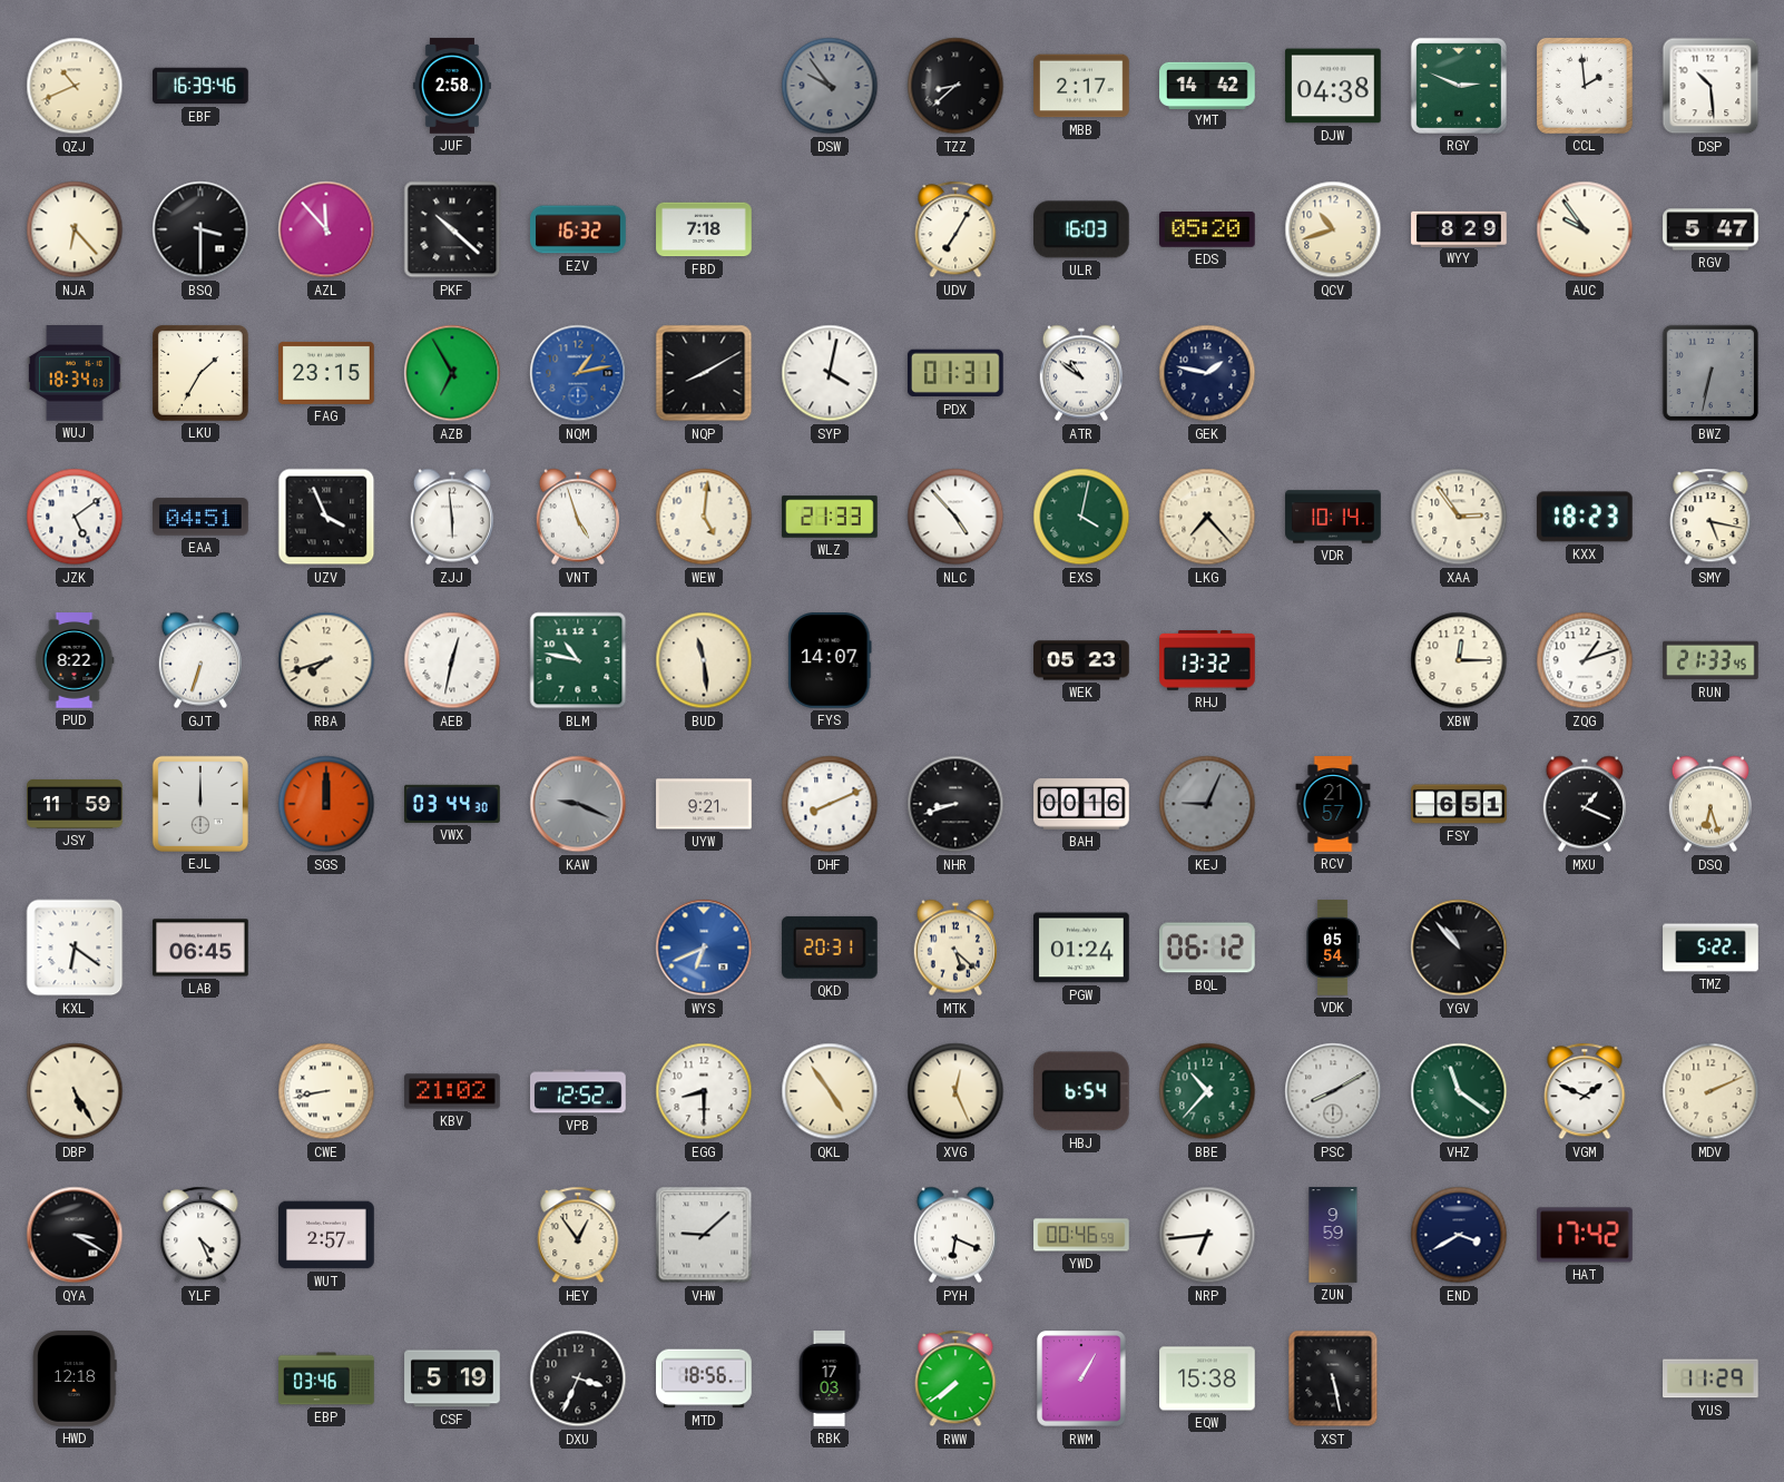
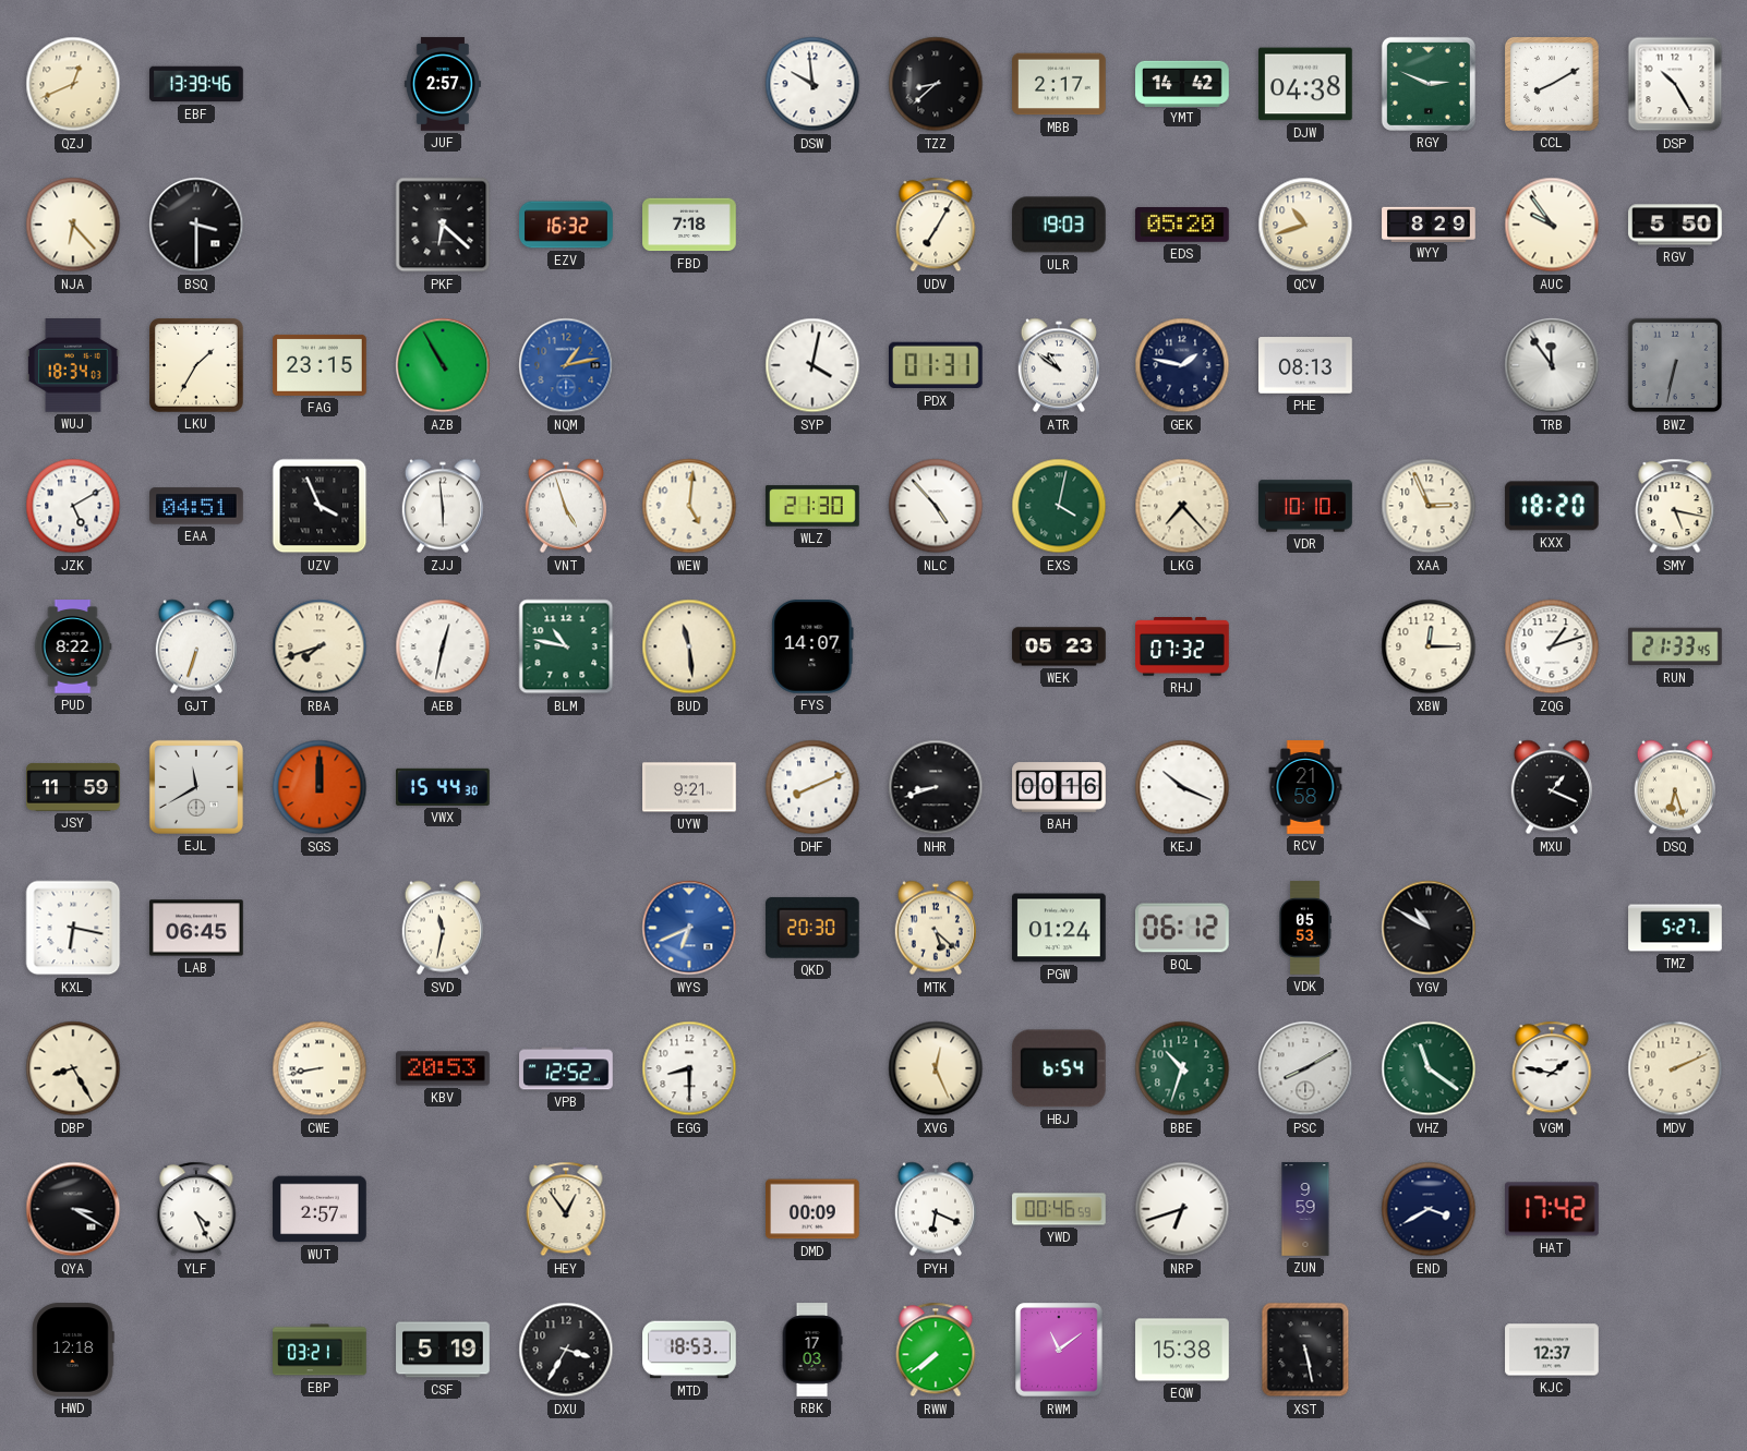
QZJ: 10:41 -> 12:41
EBF: 16:39 -> 13:39
JUF: 2:58 -> 2:57
DSW: 9:54 -> 9:59
DSW dial: grey -> white
CCL: 1:59 -> 8:10
DSP: 10:29 -> 10:25
AZL: 11:53 -> none
PKF: 10:22 -> 6:22
ULR: 16:03 -> 19:03
RGV: 5:47 -> 5:50
AZB: 6:55 -> 10:55
NQP: 8:10 -> none
PHE: none -> 08:13
TRB: none -> 11:54
JZK: 5:09 -> 5:10
WLZ: 21:33 -> 21:30
VDR: 10:14 -> 10:10
XAA: 2:54 -> 2:56
KXX: 18:23 -> 18:20
RHJ: 13:32 -> 07:32
EJL: 12:00 -> 11:40
VWX: 03:44 -> 15:44
KAW: 9:19 -> none
KEJ: 9:04 -> 10:19
KEJ dial: grey -> white
RCV: 21:57 -> 21:58
FSY: 6:51 -> none
KXL: 6:21 -> 6:17
SVD: none -> 11:32
QKD: 20:31 -> 20:30
VDK: 05:54 -> 05:53
YGV: 10:53 -> 10:50
TMZ: 5:22 -> 5:27
DBP: 5:25 -> 8:25
KBV: 21:02 -> 20:53
QKL: 4:54 -> none
BBE: 10:37 -> 10:33
VGM: 1:49 -> 1:47
VHW: 9:08 -> none
DMD: none -> 00:09
NRP: 6:44 -> 6:42
EBP: 03:46 -> 03:21
DXU: 3:34 -> 3:35
MTD: 18:56 -> 18:53
RWM: 1:05 -> 11:09
KJC: none -> 12:37
YUS: 11:29 -> none
